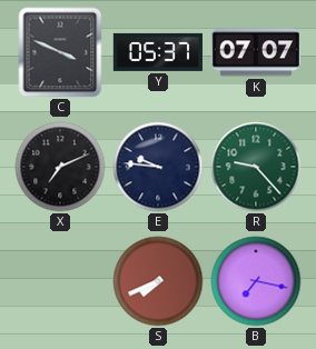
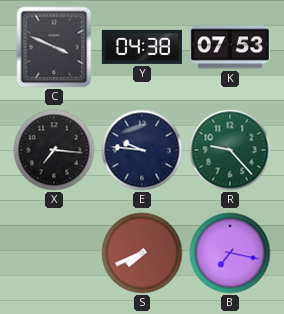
Y: 05:37 -> 04:38
K: 07:07 -> 07:53
X: 7:11 -> 7:16
